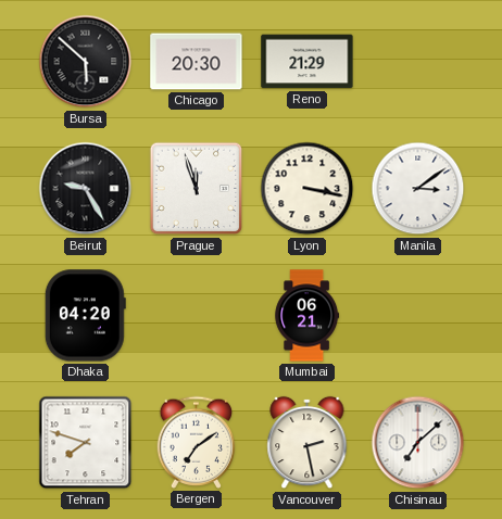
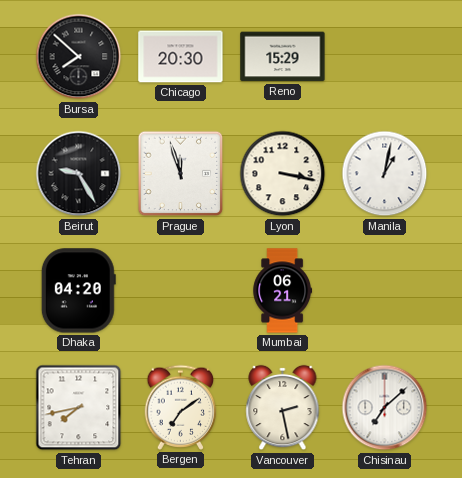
Bursa: 5:52 -> 7:52
Reno: 21:29 -> 15:29
Manila: 3:09 -> 1:02
Tehran: 7:48 -> 7:43
